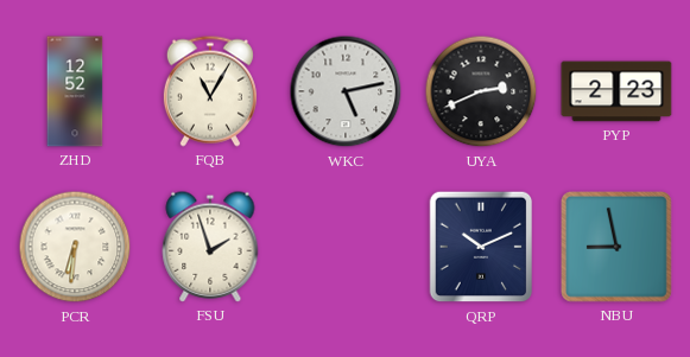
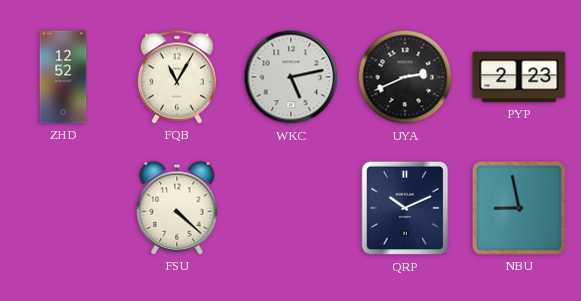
PCR: 6:31 -> none
FSU: 1:57 -> 4:22
